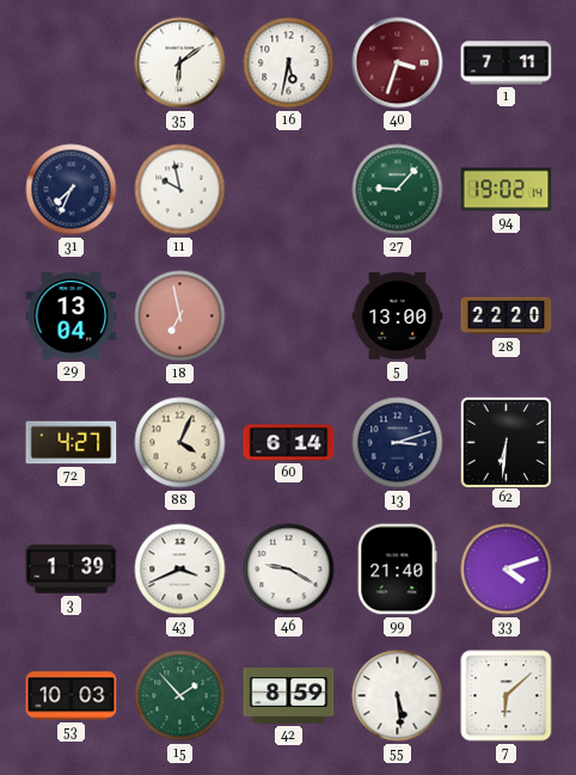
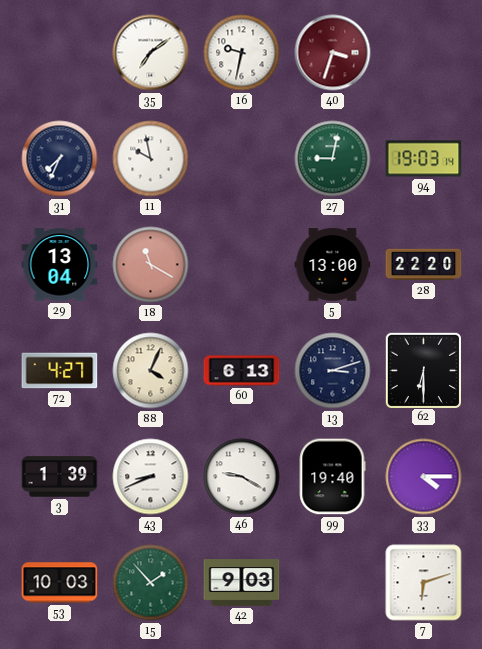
35: 6:09 -> 7:09
16: 5:32 -> 9:32
1: 7:11 -> none
27: 9:07 -> 9:02
94: 19:02 -> 19:03
18: 6:58 -> 11:20
60: 6:14 -> 6:13
62: 6:31 -> 6:30
43: 3:41 -> 8:41
99: 21:40 -> 19:40
33: 4:12 -> 4:15
42: 8:59 -> 9:03
55: 5:29 -> none
7: 6:08 -> 6:12
